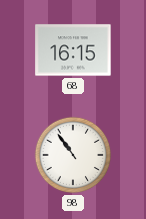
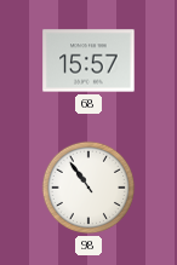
68: 16:15 -> 15:57
